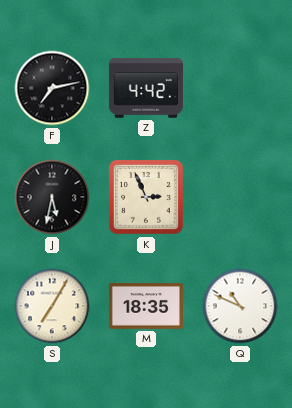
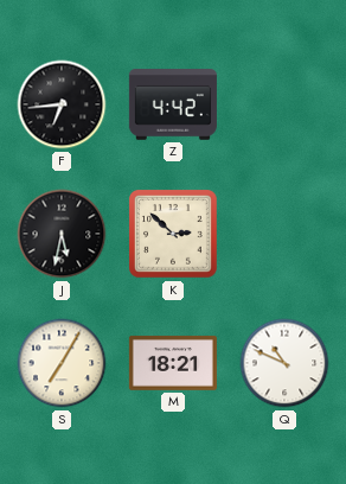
F: 7:13 -> 6:44
K: 2:56 -> 2:52
M: 18:35 -> 18:21
